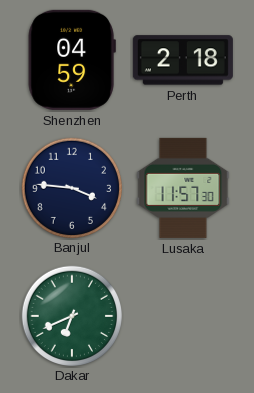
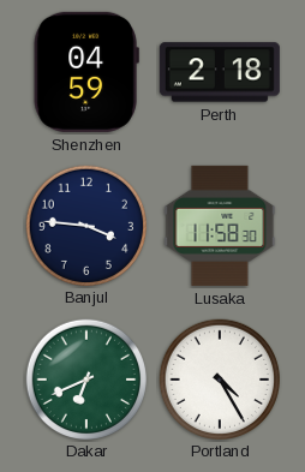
Lusaka: 11:57 -> 11:58
Portland: none -> 4:25
